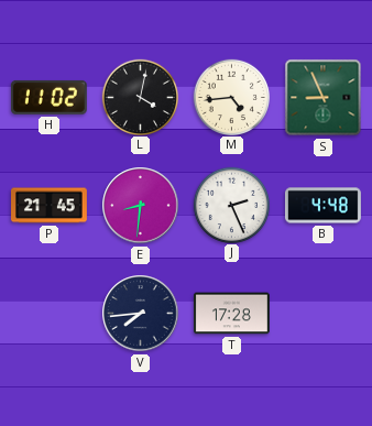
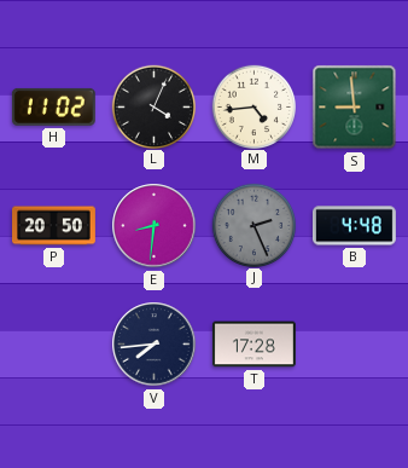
L: 4:02 -> 4:04
S: 8:56 -> 8:59
P: 21:45 -> 20:50
J dial: white -> grey
